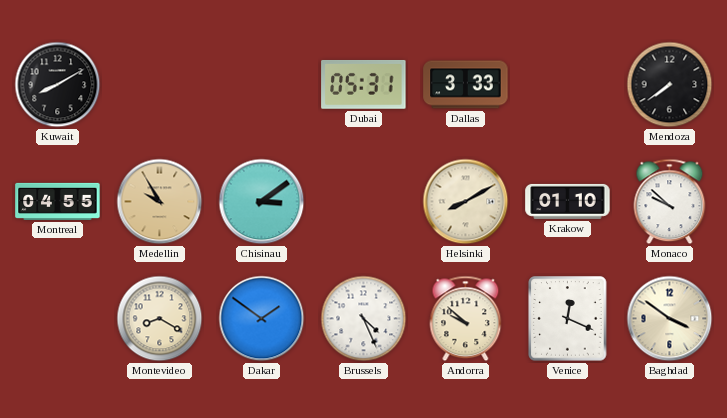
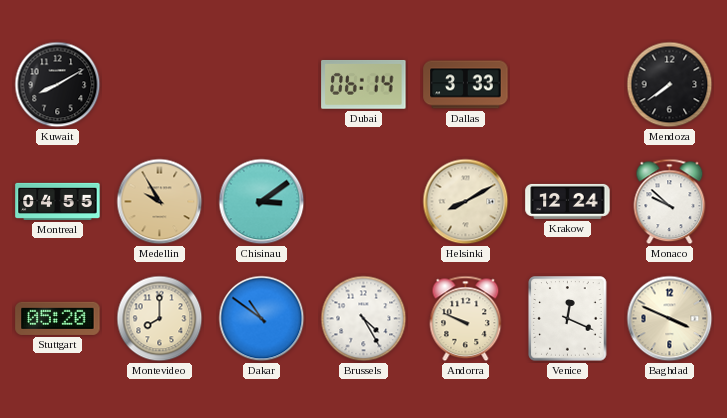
Dubai: 05:31 -> 06:14
Krakow: 01:10 -> 12:24
Stuttgart: none -> 05:20
Montevideo: 8:20 -> 8:00
Dakar: 1:51 -> 10:51
Brussels: 4:26 -> 4:25
Andorra: 9:52 -> 9:49
Baghdad: 3:51 -> 3:49
